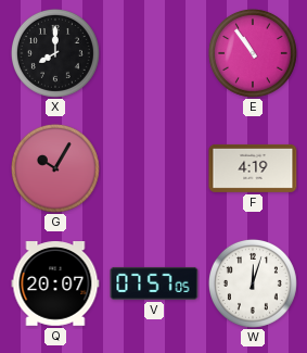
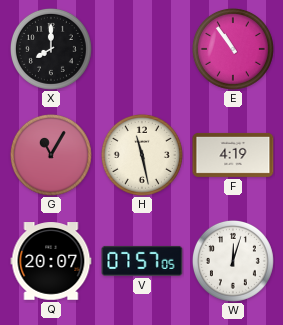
G: 10:05 -> 11:05
H: none -> 11:28
